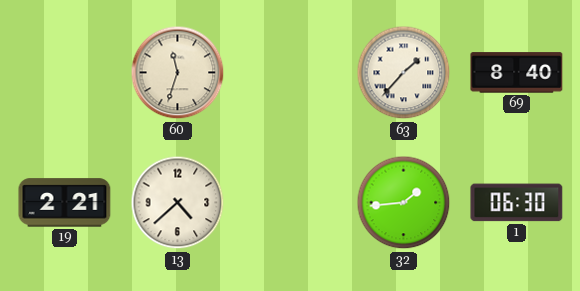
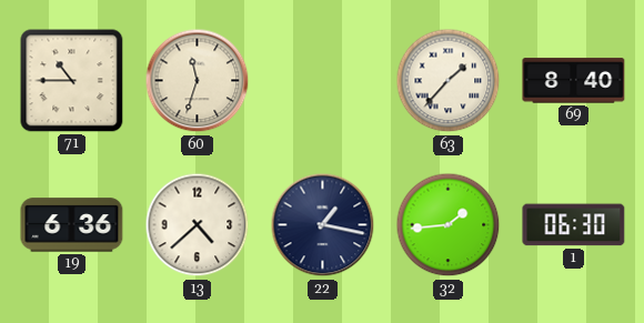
71: none -> 10:45
19: 2:21 -> 6:36
22: none -> 1:17
